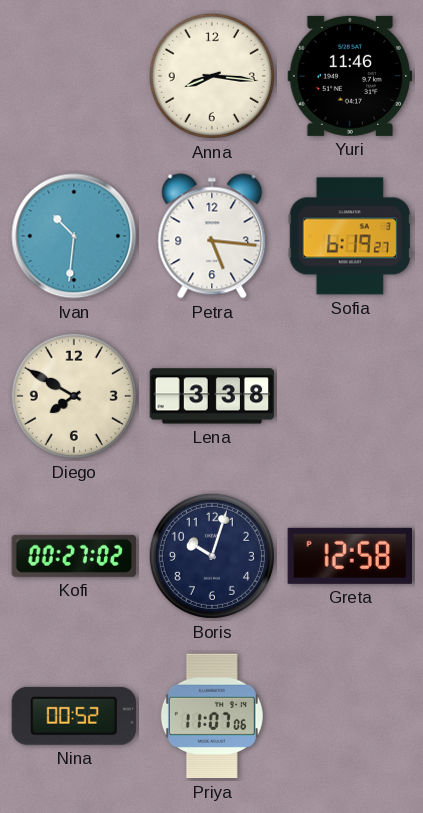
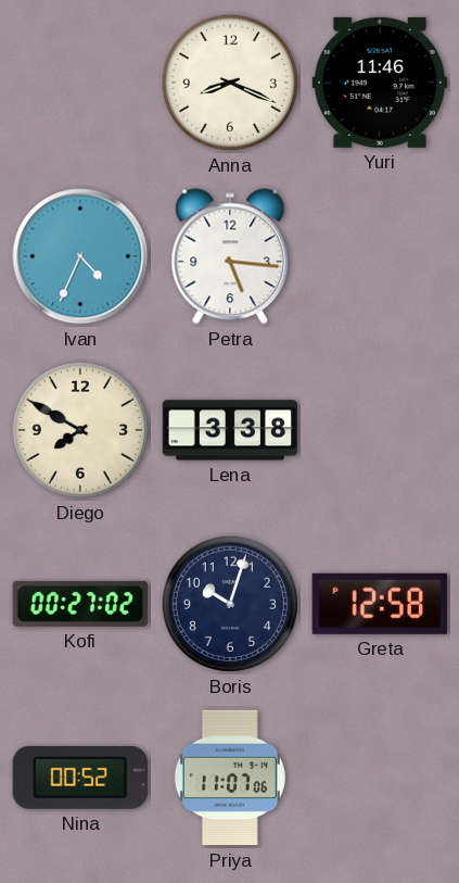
Anna: 8:16 -> 8:19
Ivan: 10:31 -> 4:34
Sofia: 6:19 -> none
